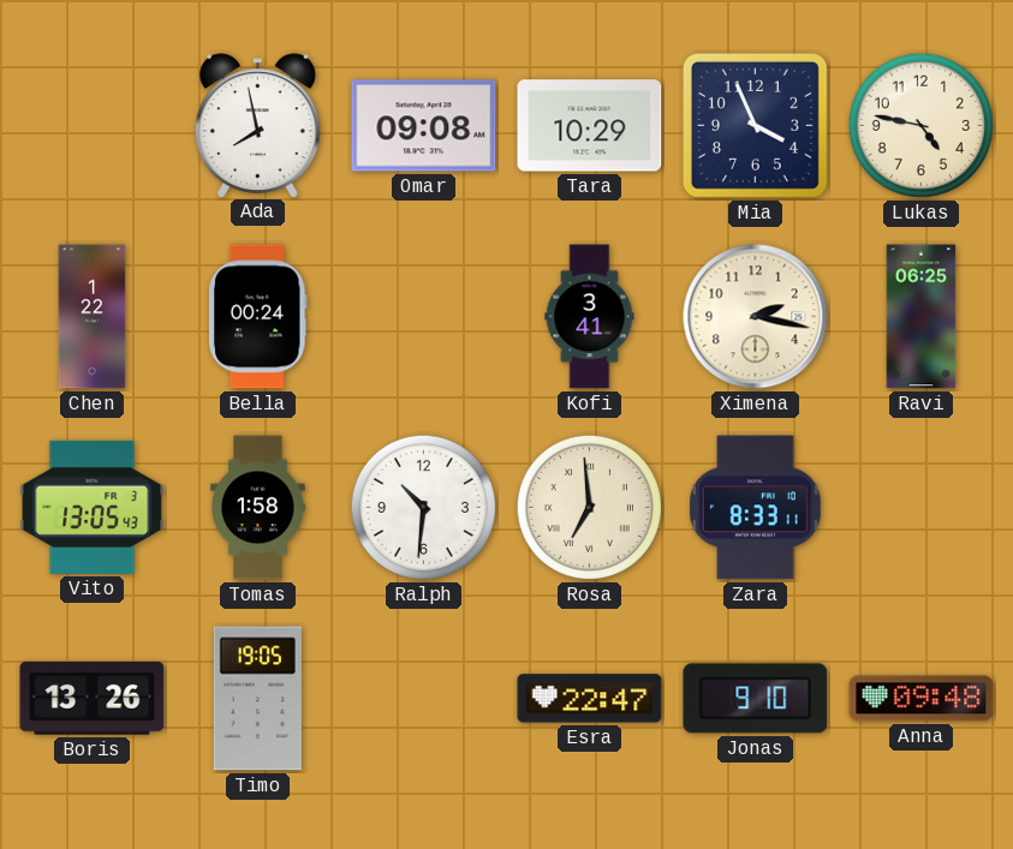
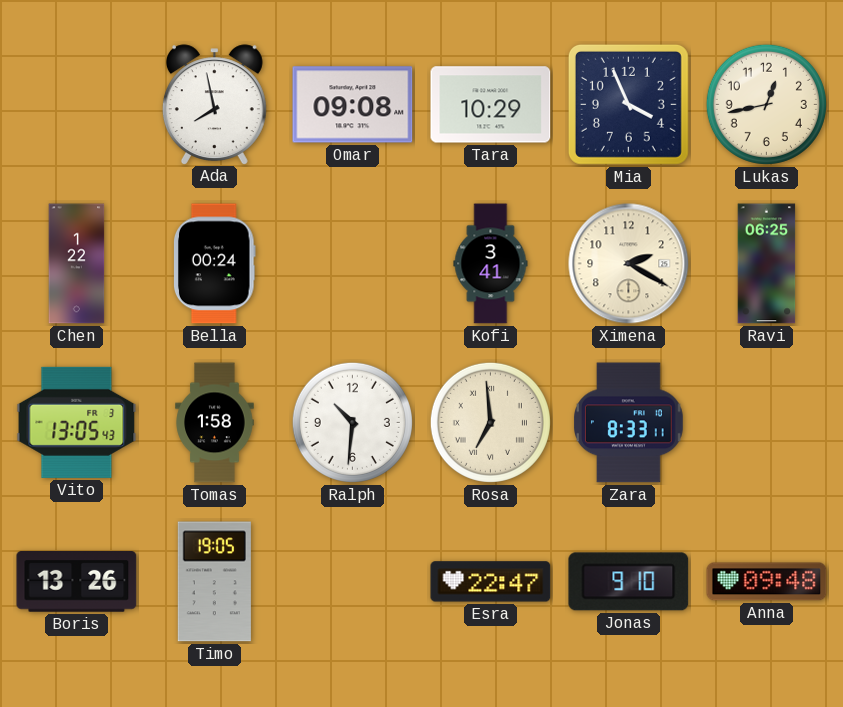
Lukas: 4:47 -> 12:43
Ximena: 2:17 -> 2:20
